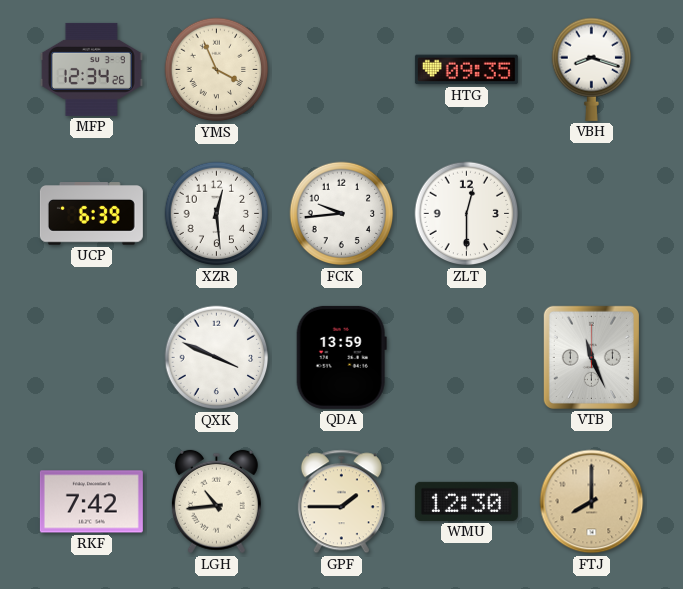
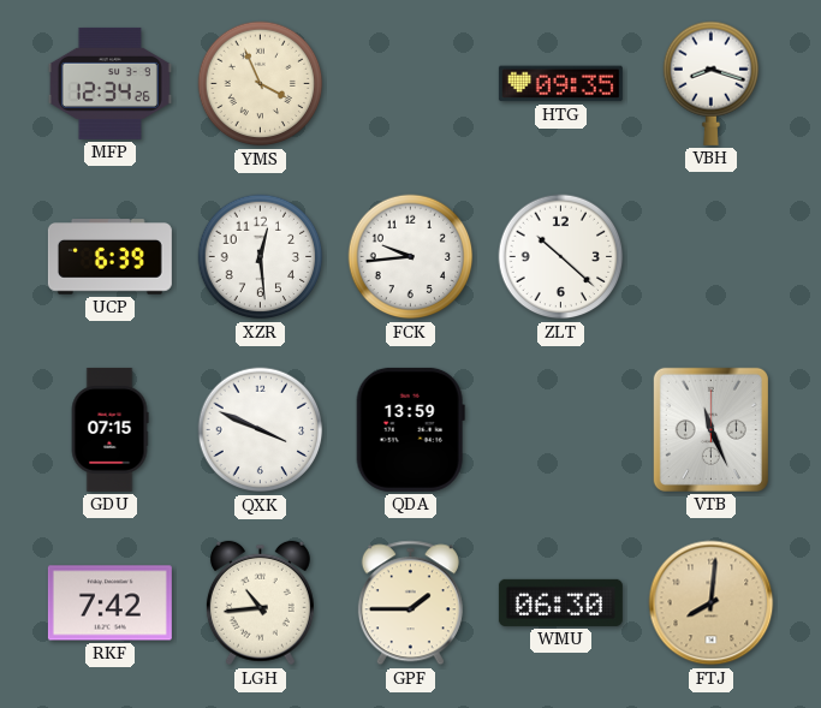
ZLT: 12:30 -> 10:22
GDU: none -> 07:15
WMU: 12:30 -> 06:30
FTJ: 8:00 -> 8:01
